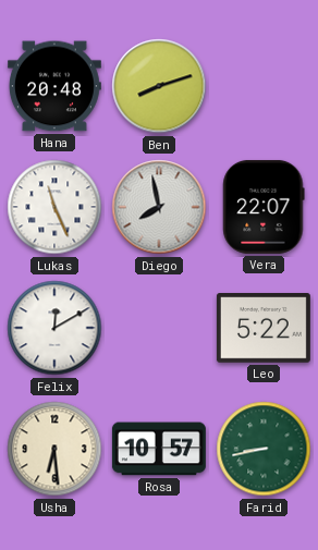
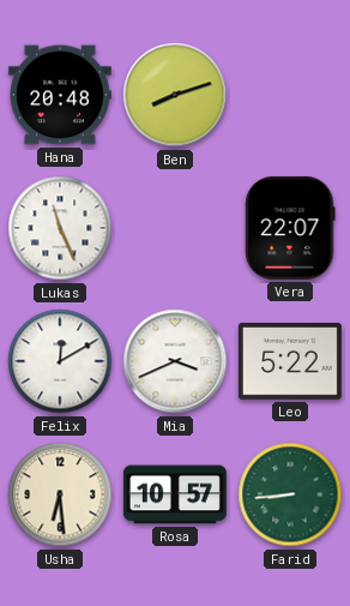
Diego: 7:58 -> none
Mia: none -> 3:41
Farid: 8:43 -> 8:44
